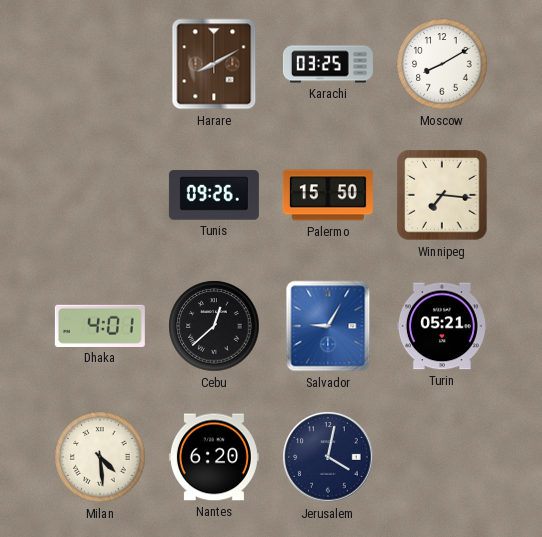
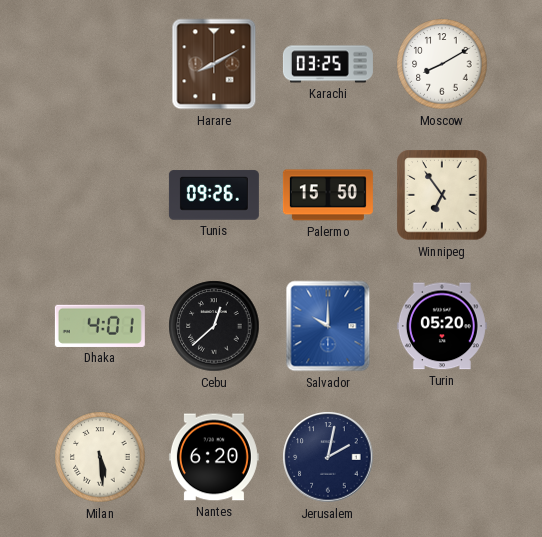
Winnipeg: 7:16 -> 6:54
Salvador: 9:05 -> 10:00
Turin: 05:21 -> 05:20
Milan: 4:29 -> 5:29
Jerusalem: 4:02 -> 2:02
